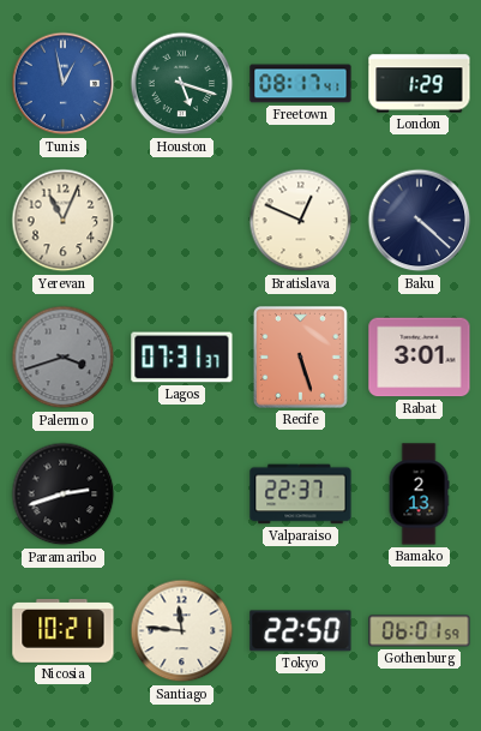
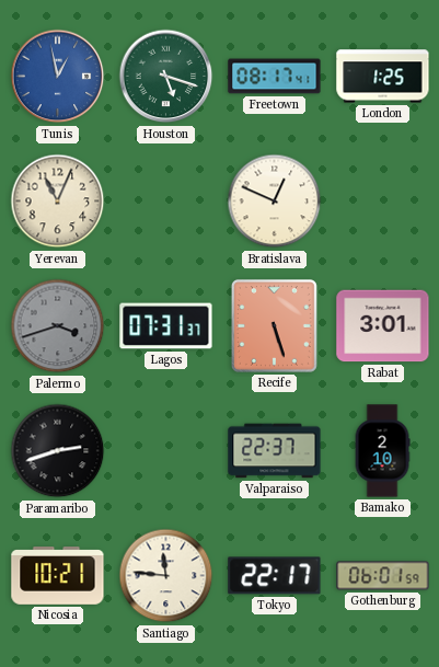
London: 1:29 -> 1:25
Baku: 4:22 -> none
Bamako: 2:13 -> 2:10
Tokyo: 22:50 -> 22:17
